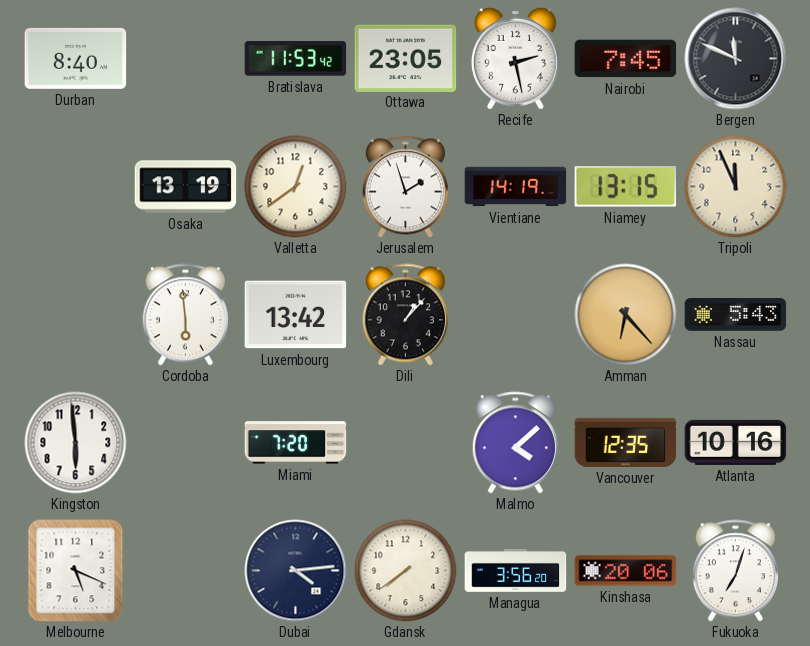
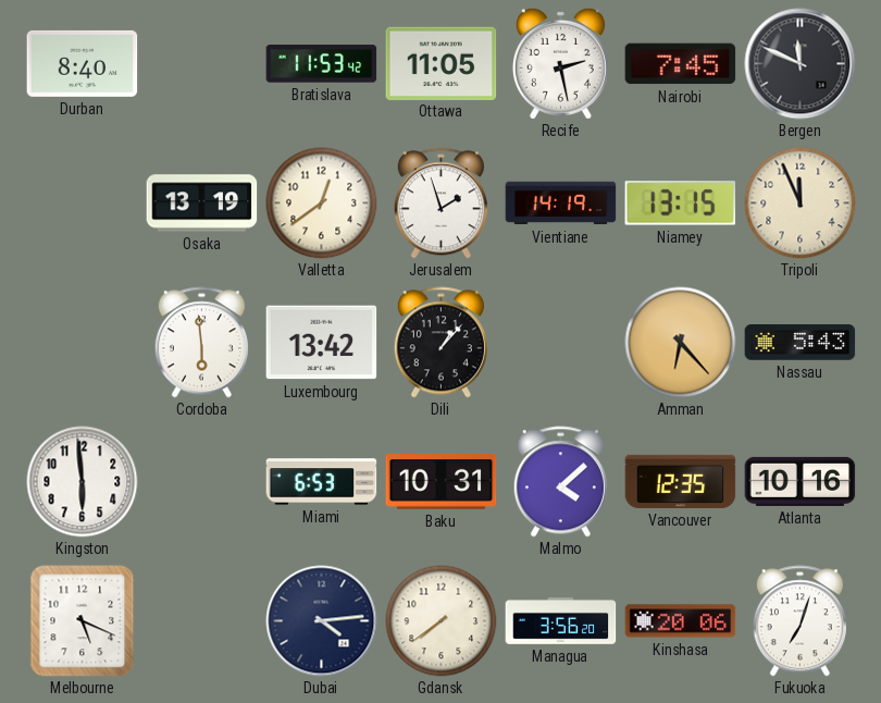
Ottawa: 23:05 -> 11:05
Miami: 7:20 -> 6:53
Baku: none -> 10:31
